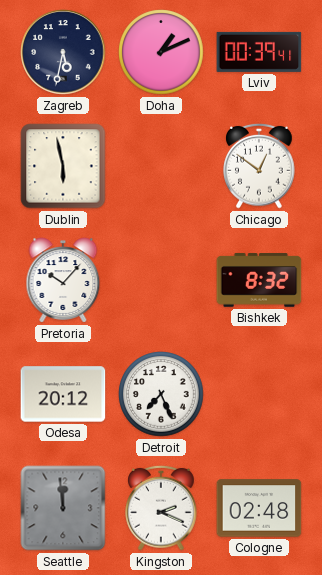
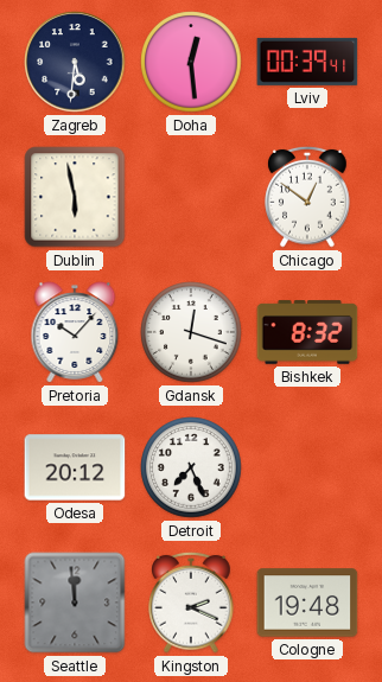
Zagreb: 5:32 -> 5:31
Doha: 1:11 -> 12:29
Gdansk: none -> 12:18
Cologne: 02:48 -> 19:48
